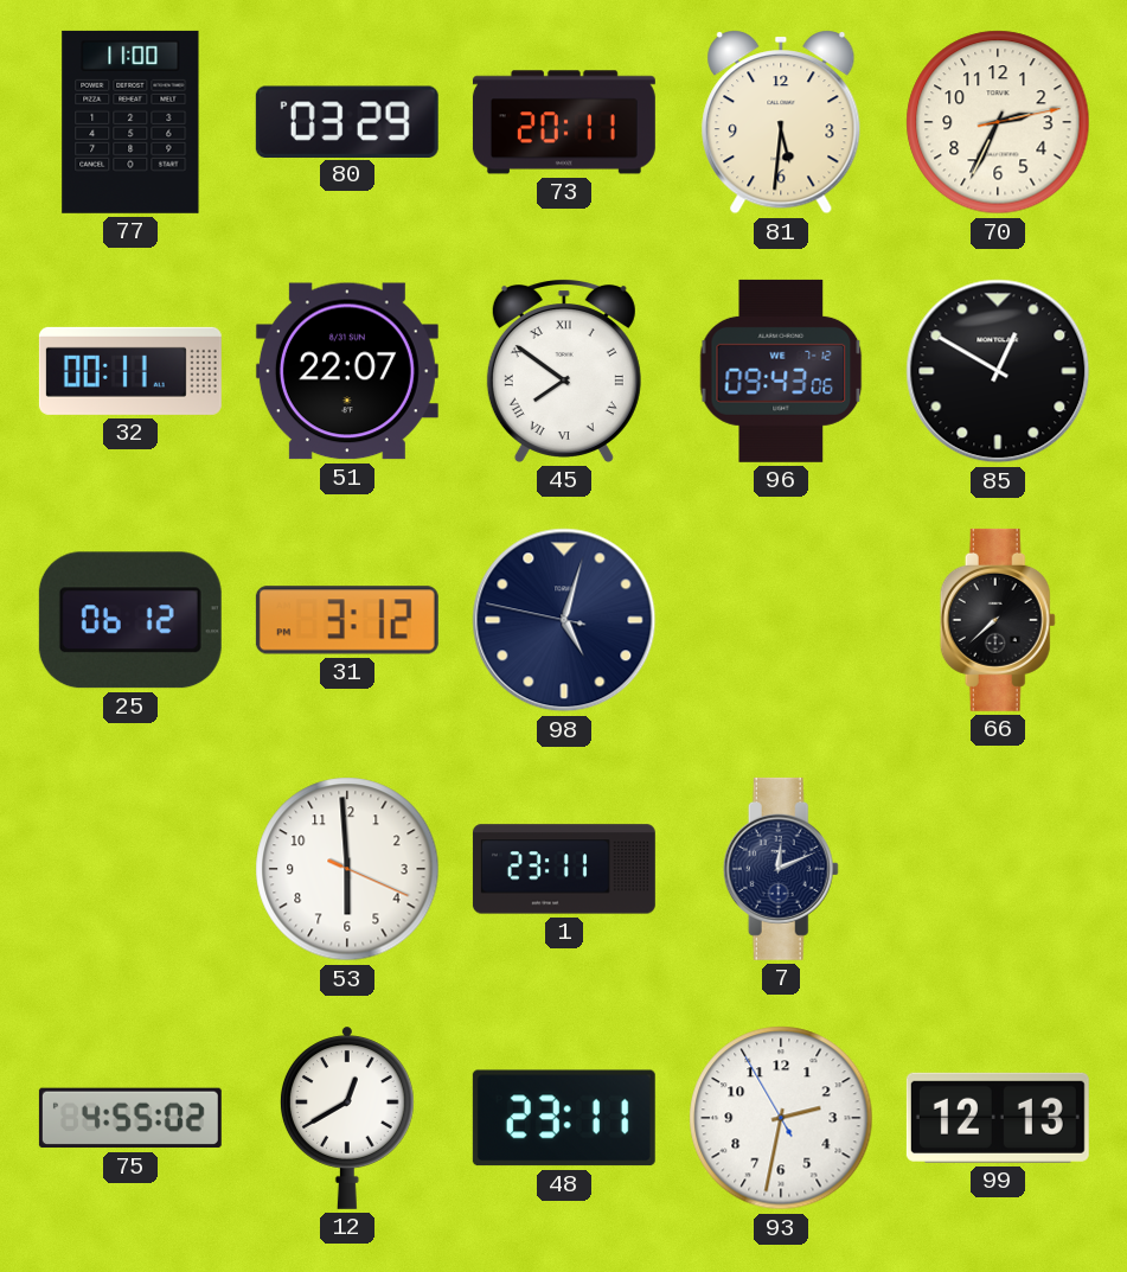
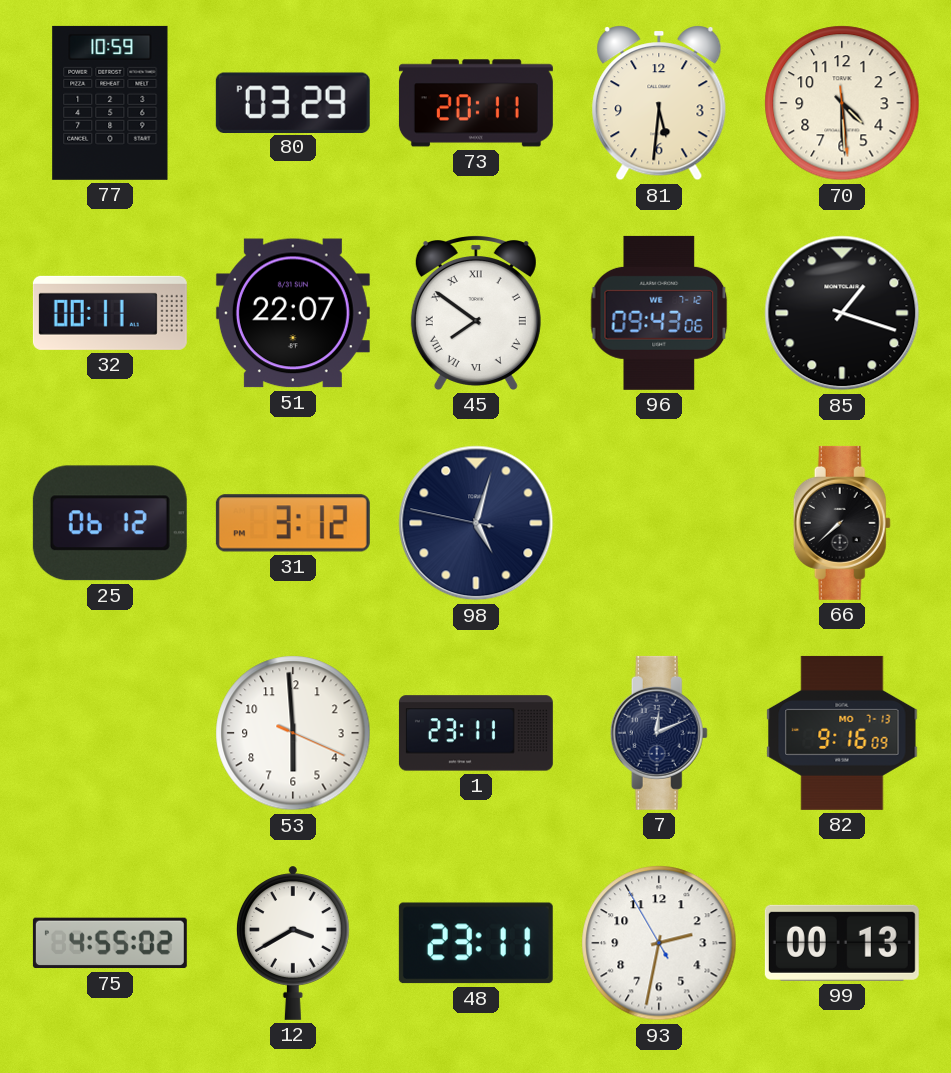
77: 11:00 -> 10:59
70: 2:34 -> 4:29
85: 12:50 -> 1:18
82: none -> 9:16
12: 12:40 -> 3:40
99: 12:13 -> 00:13
